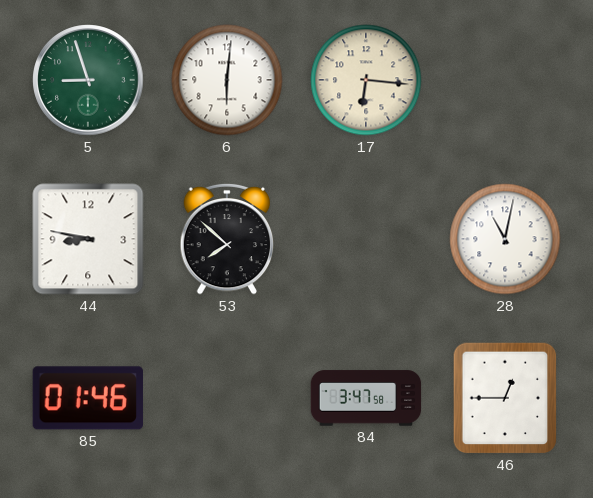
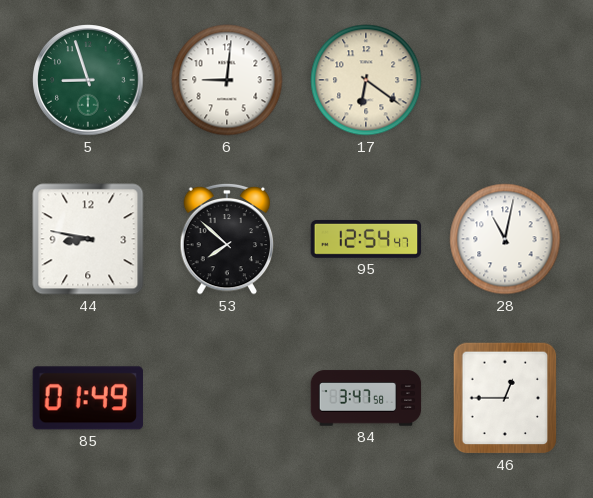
6: 6:01 -> 9:01
17: 6:16 -> 6:21
95: none -> 12:54
85: 01:46 -> 01:49
